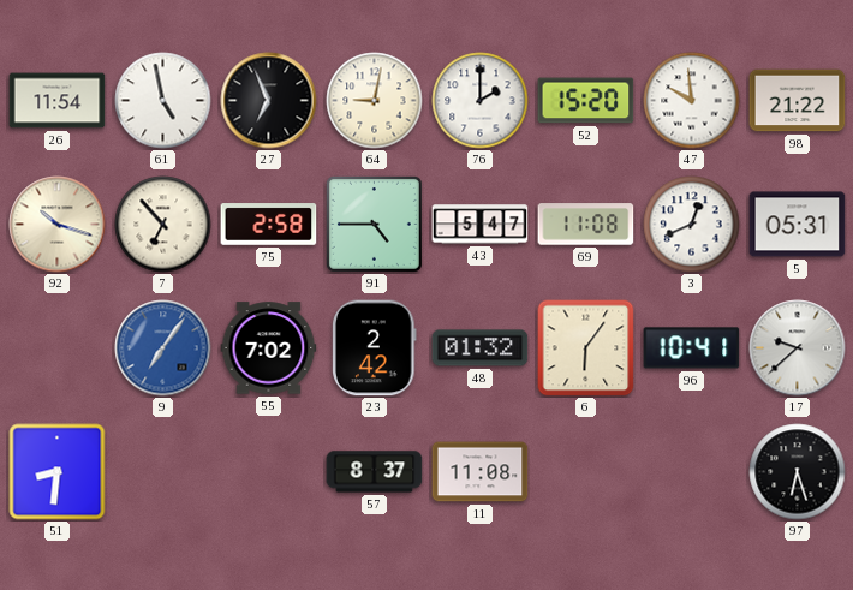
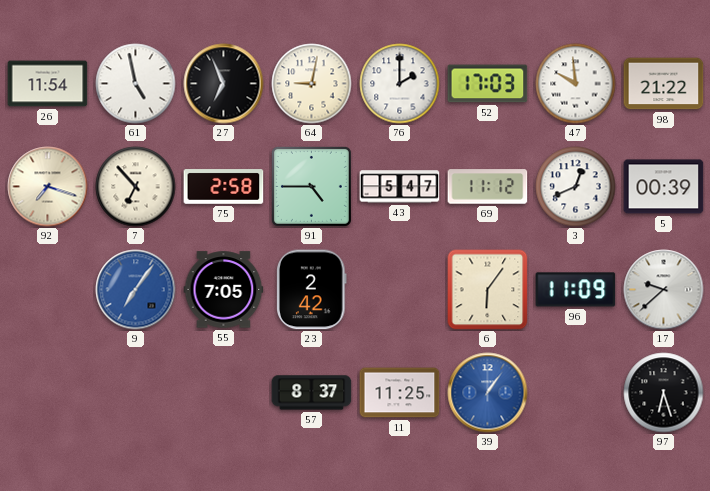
52: 15:20 -> 17:03
92: 10:18 -> 7:18
69: 11:08 -> 11:12
5: 05:31 -> 00:39
55: 7:02 -> 7:05
48: 01:32 -> none
96: 10:41 -> 11:09
51: 8:31 -> none
11: 11:08 -> 11:25
39: none -> 1:06
